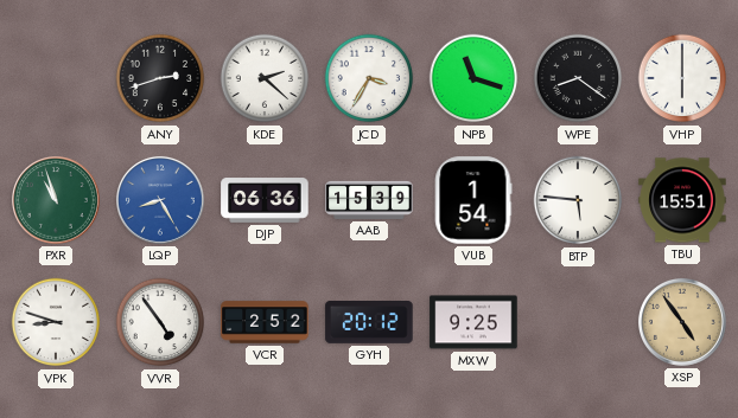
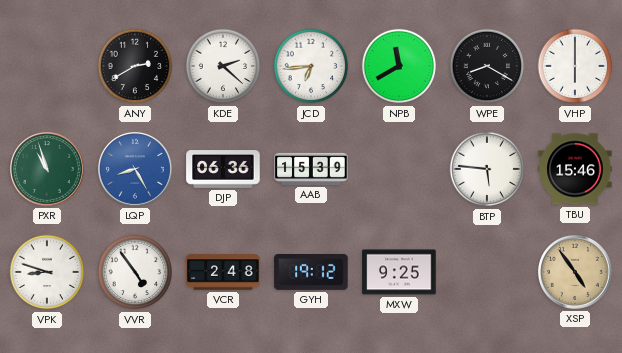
ANY: 2:42 -> 2:40
JCD: 3:35 -> 6:44
NPB: 11:18 -> 11:40
WPE: 8:21 -> 8:20
VUB: 1:54 -> none
TBU: 15:51 -> 15:46
VCR: 2:52 -> 2:48
GYH: 20:12 -> 19:12
